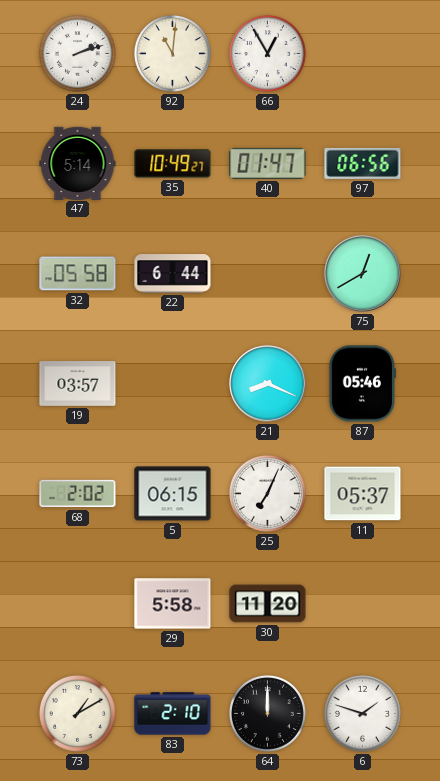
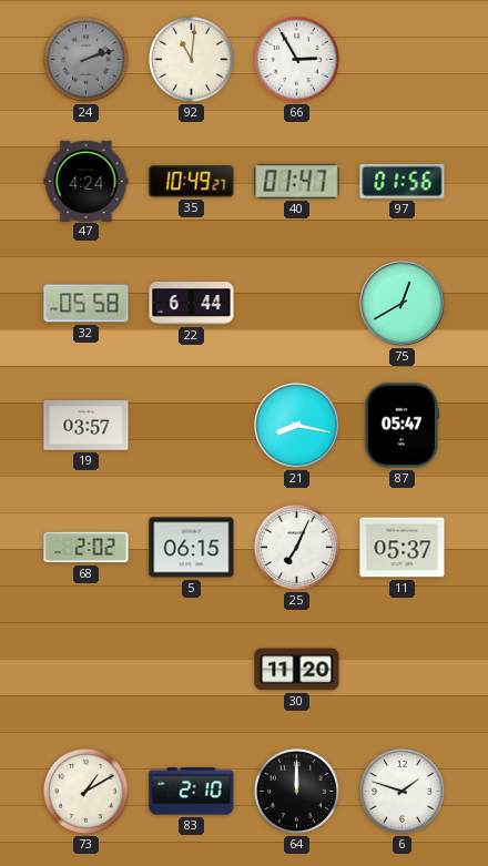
24 dial: white -> grey
66: 12:55 -> 2:55
47: 5:14 -> 4:24
97: 06:56 -> 01:56
21: 8:19 -> 8:17
87: 05:46 -> 05:47
29: 5:58 -> none
